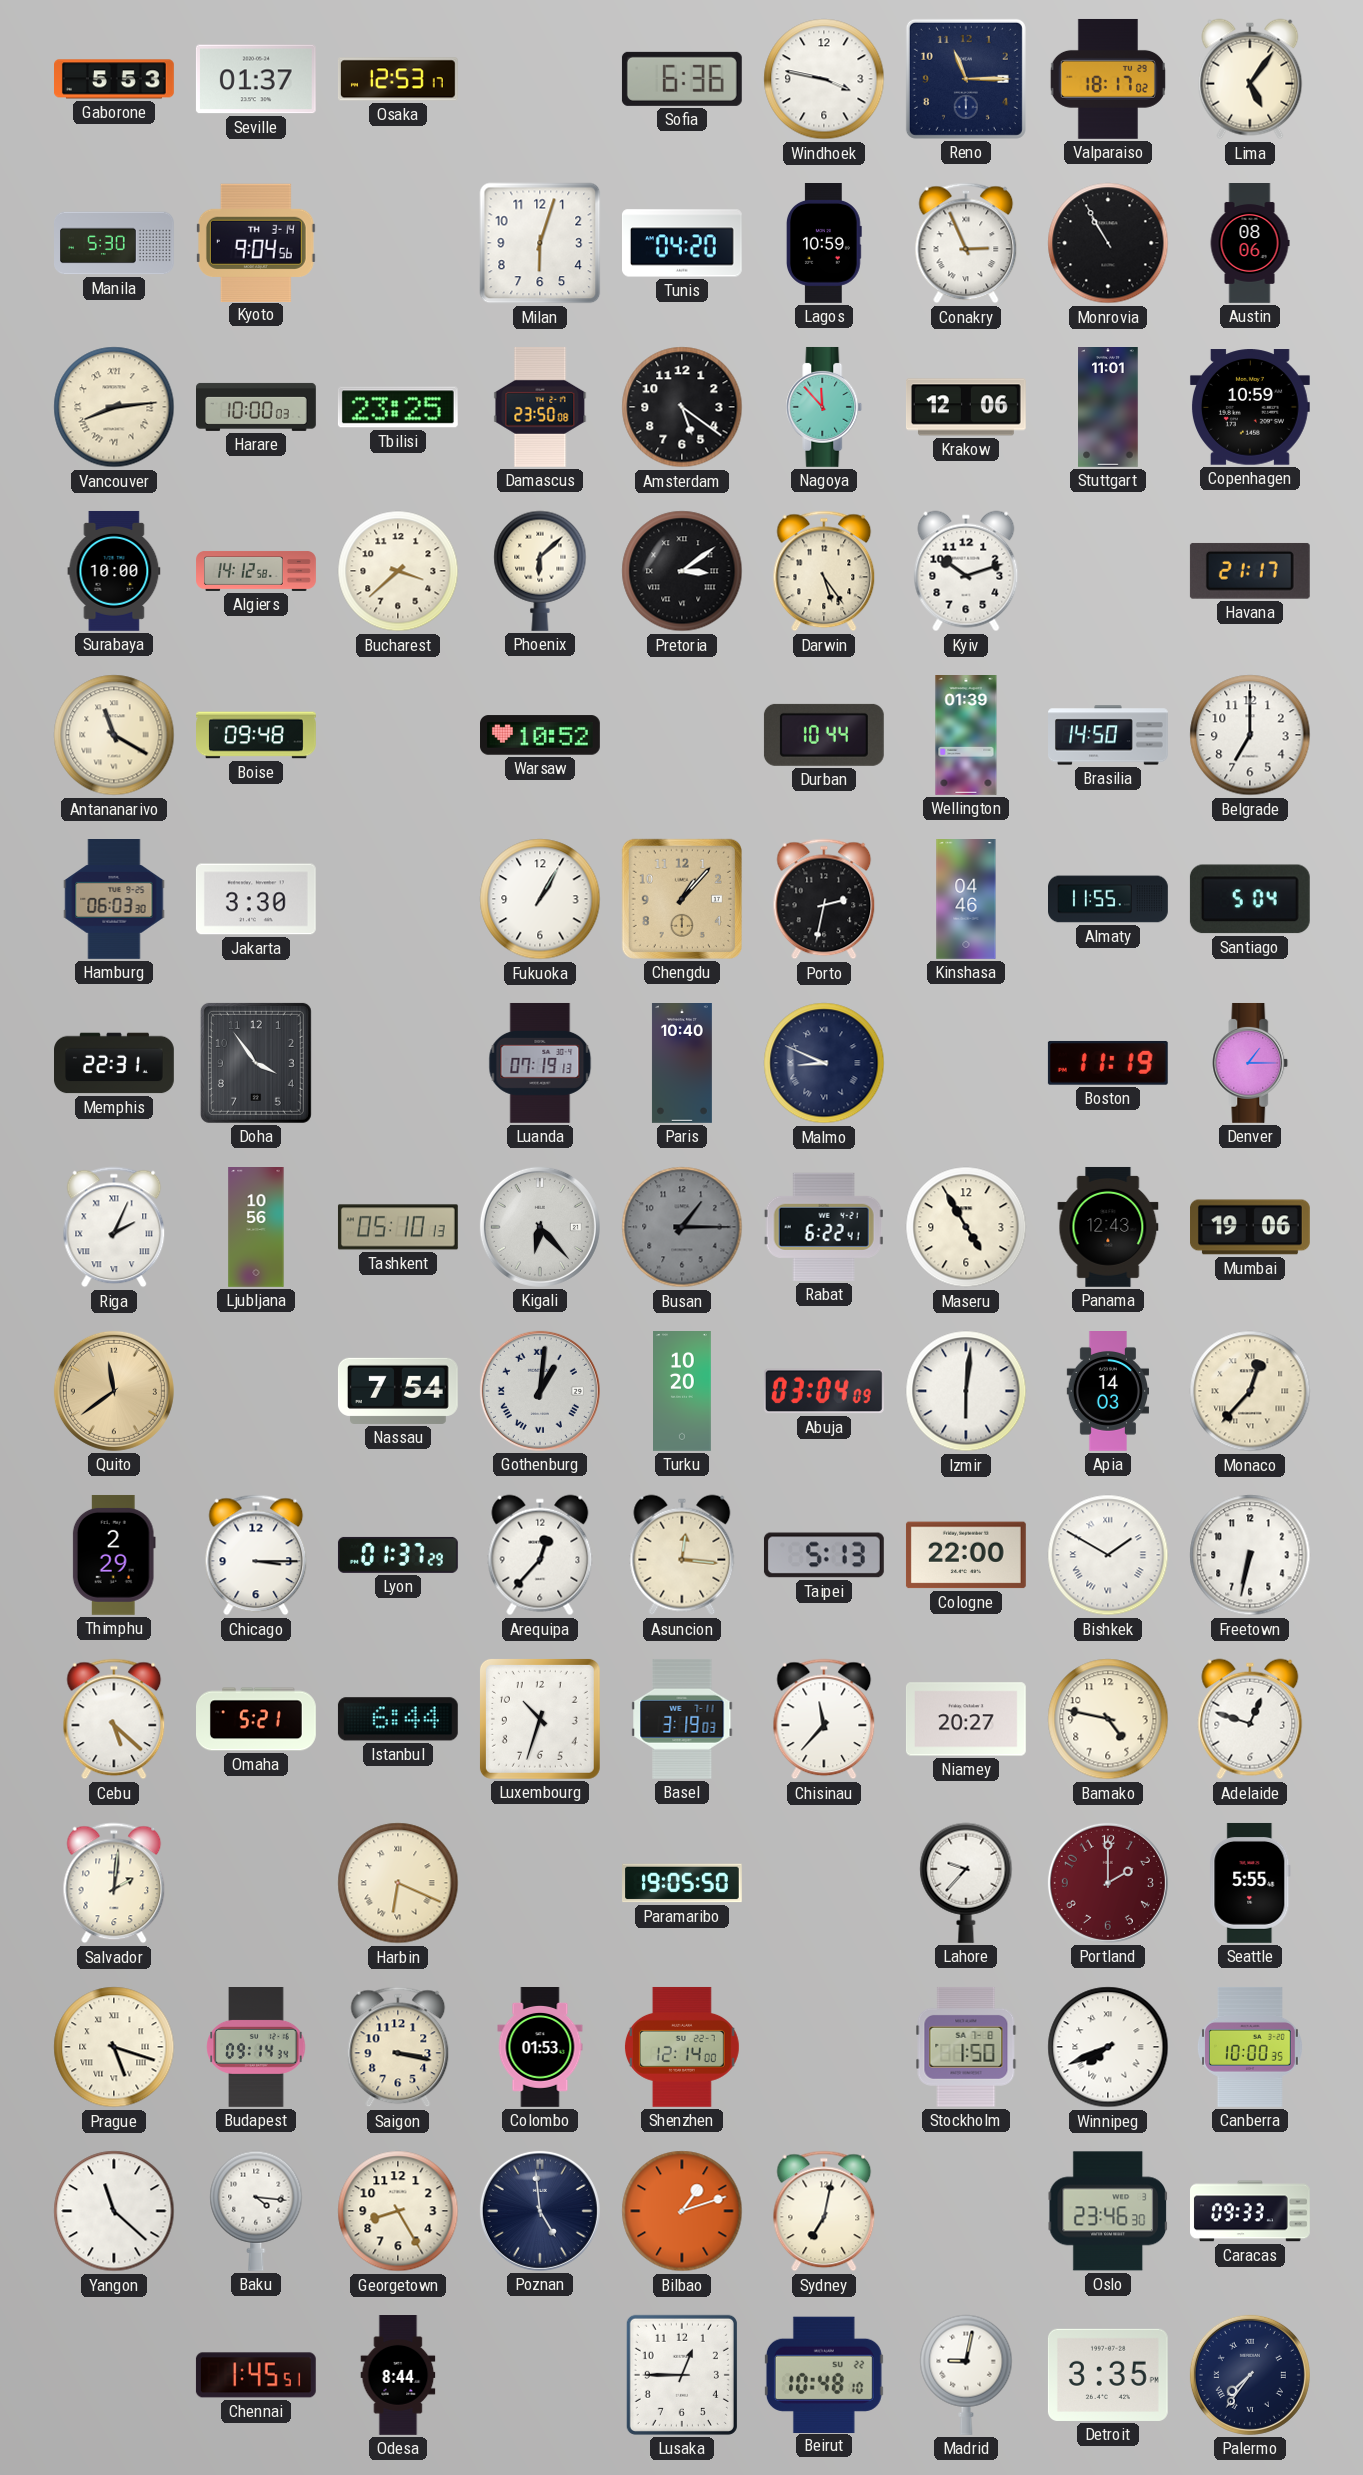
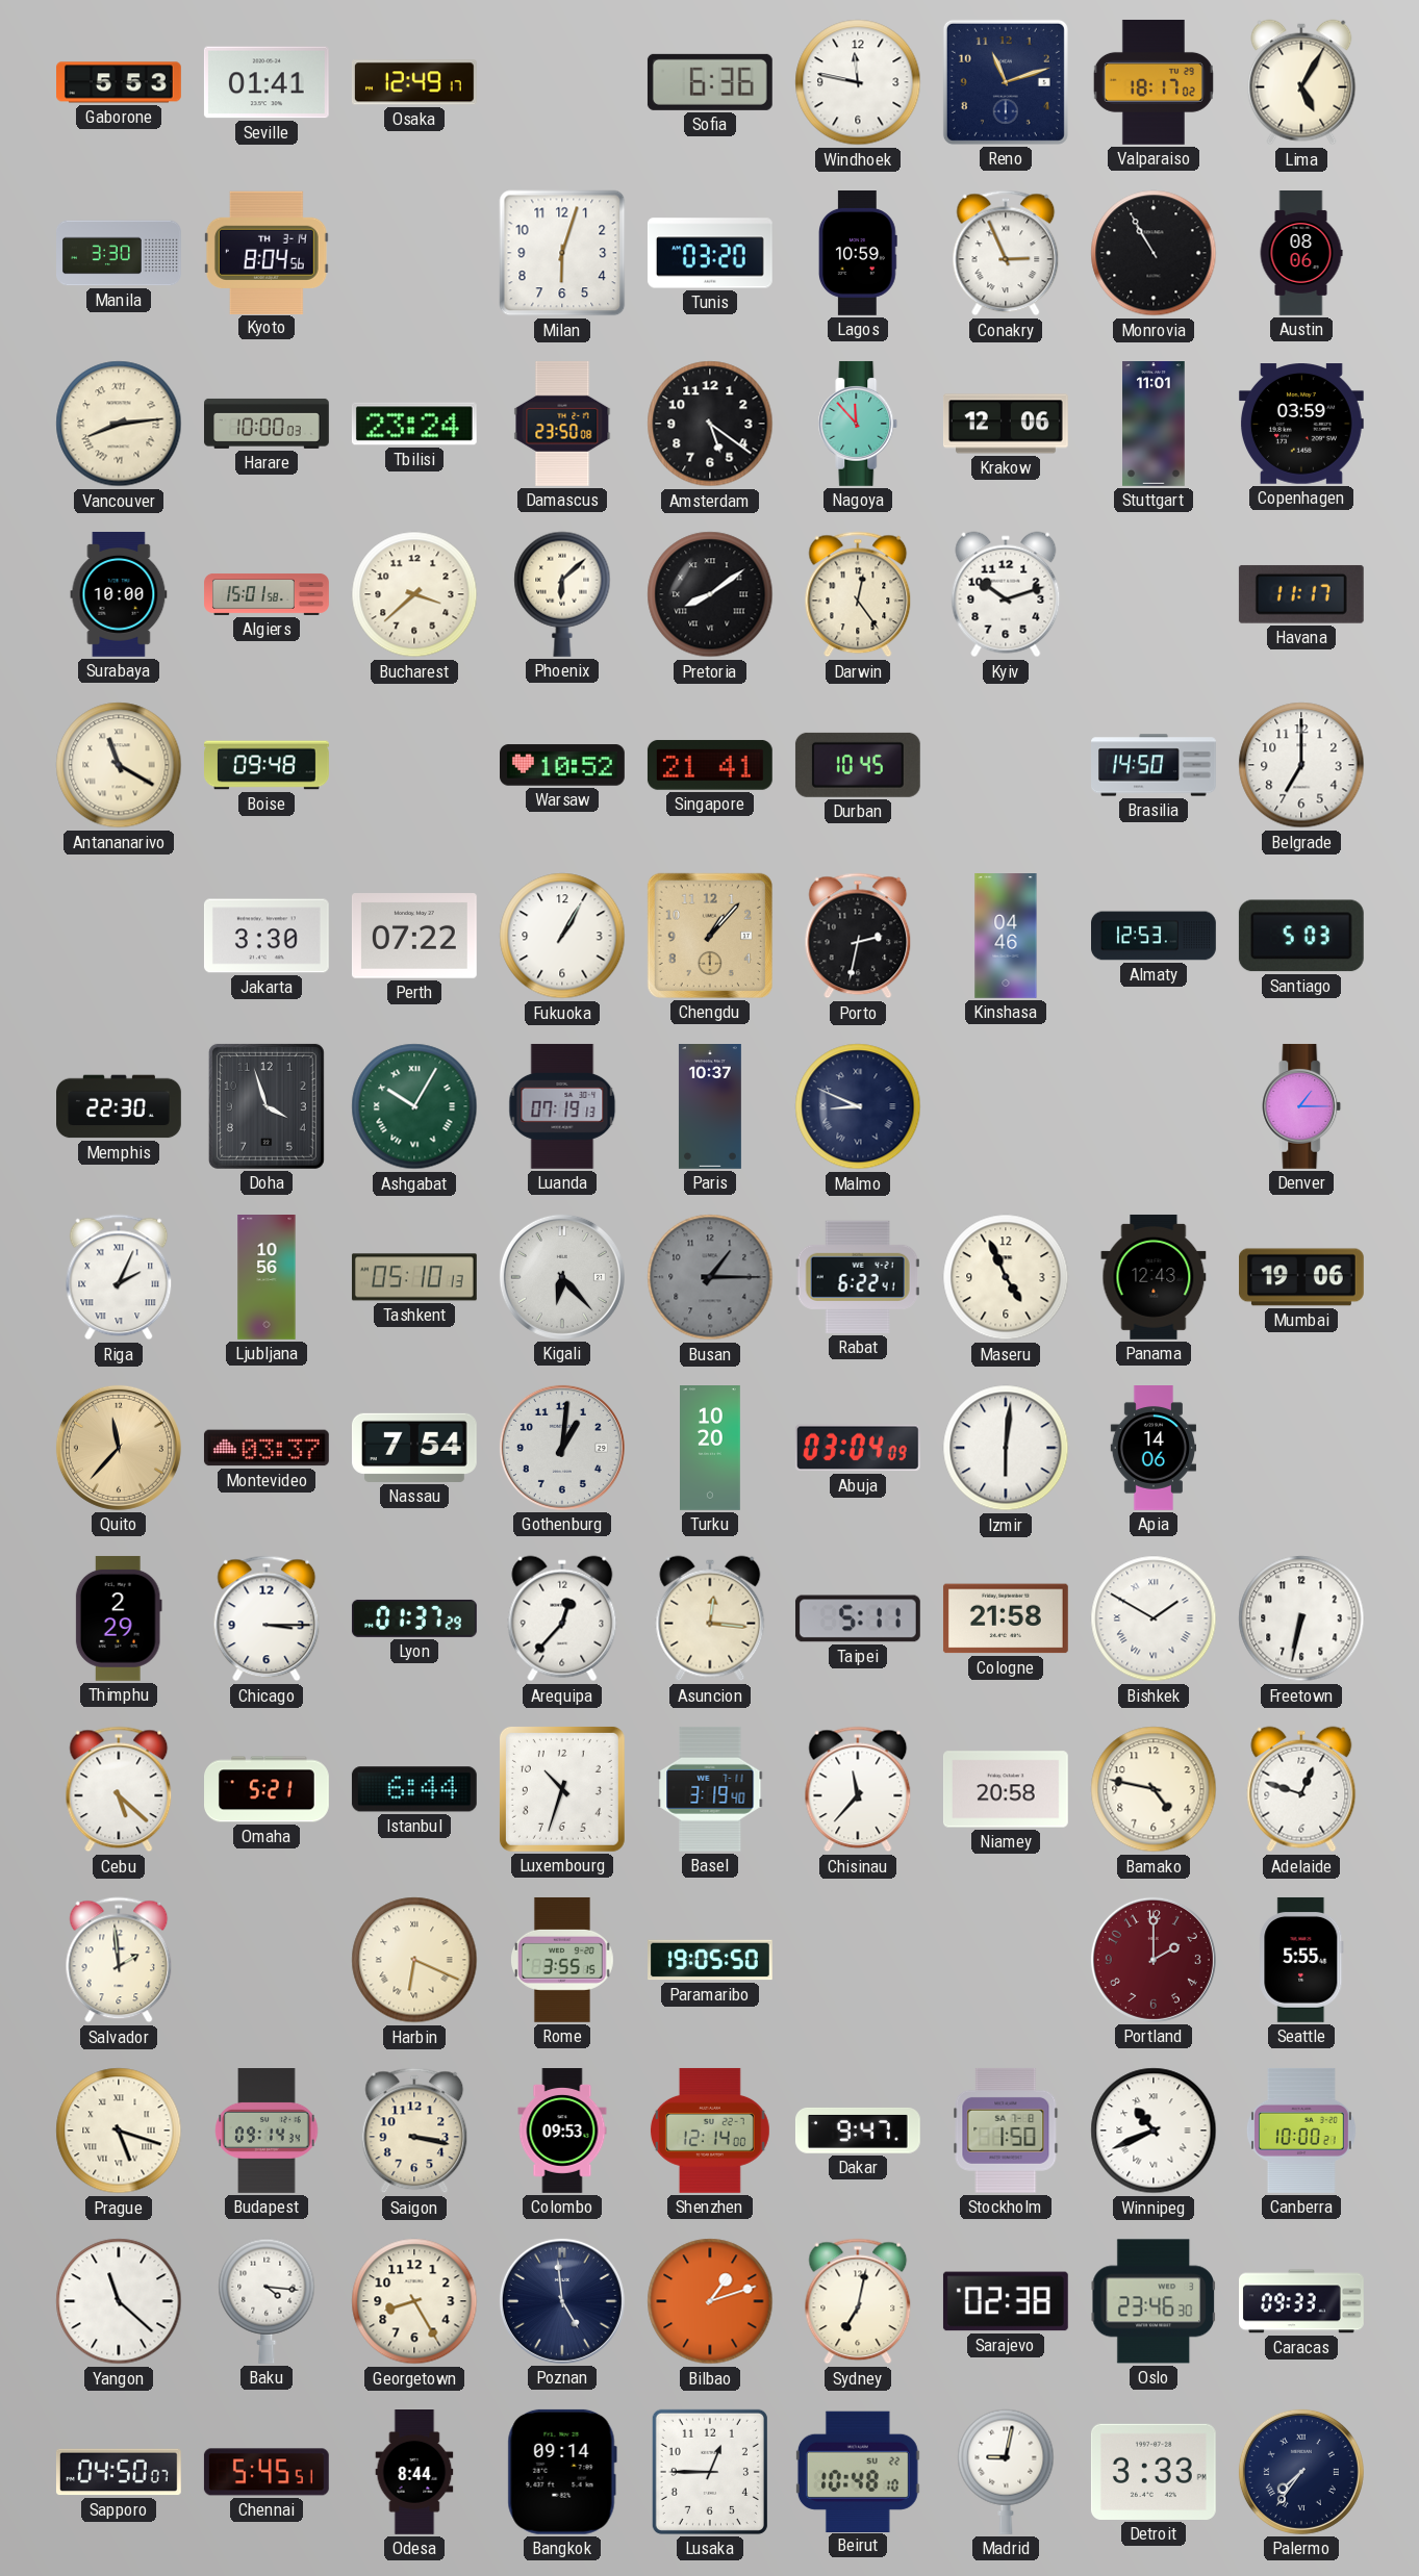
Seville: 01:37 -> 01:41
Osaka: 12:53 -> 12:49
Windhoek: 3:47 -> 11:47
Reno: 11:15 -> 11:12
Lima: 5:06 -> 5:05
Manila: 5:30 -> 3:30
Kyoto: 9:04 -> 8:04
Tunis: 04:20 -> 03:20
Tbilisi: 23:25 -> 23:24
Copenhagen: 10:59 -> 03:59
Algiers: 14:12 -> 15:01
Pretoria: 3:09 -> 8:09
Darwin: 5:24 -> 12:24
Havana: 21:17 -> 11:17
Singapore: none -> 21:41
Durban: 10:44 -> 10:45
Wellington: 01:39 -> none
Hamburg: 06:03 -> none
Perth: none -> 07:22
Almaty: 11:55 -> 12:53
Santiago: 5:04 -> 5:03
Memphis: 22:31 -> 22:30
Doha: 3:54 -> 3:57
Ashgabat: none -> 10:05
Paris: 10:40 -> 10:37
Boston: 11:19 -> none
Maseru: 4:55 -> 4:56
Quito: 11:39 -> 11:37
Montevideo: none -> 03:37
Gothenburg numerals: Roman -> Arabic
Apia: 14:03 -> 14:06
Monaco: 12:37 -> none
Taipei: 5:13 -> 5:11
Cologne: 22:00 -> 21:58
Basel: 3:19:03 -> 3:19:40
Niamey: 20:27 -> 20:58
Salvador: 2:01 -> 1:59
Rome: none -> 3:55
Lahore: 9:37 -> none
Colombo: 01:53 -> 09:53
Dakar: none -> 9:47
Winnipeg: 7:41 -> 10:41
Canberra: 10:00:35 -> 10:00:21
Sarajevo: none -> 02:38
Sapporo: none -> 04:50
Chennai: 1:45 -> 5:45
Bangkok: none -> 09:14
Detroit: 3:35 -> 3:33
